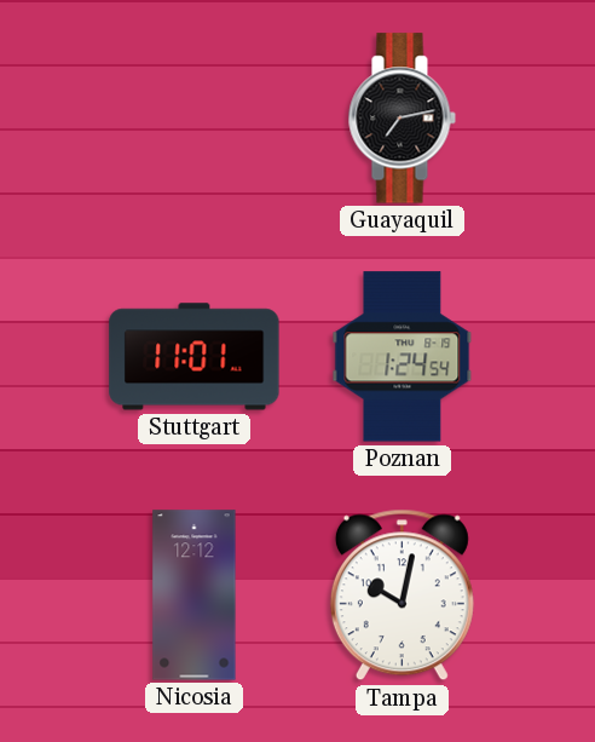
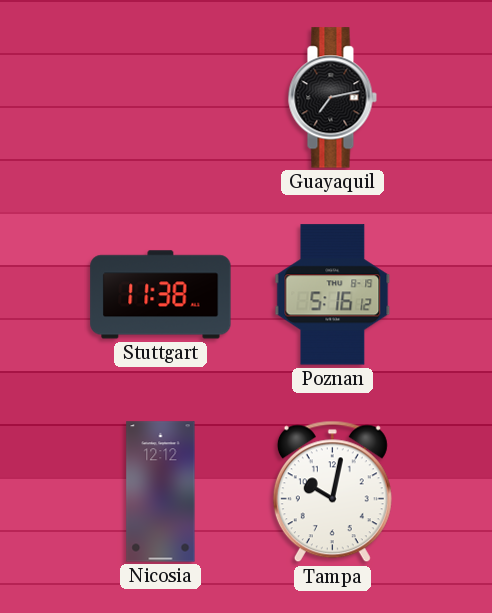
Stuttgart: 11:01 -> 11:38
Poznan: 1:24 -> 5:16
